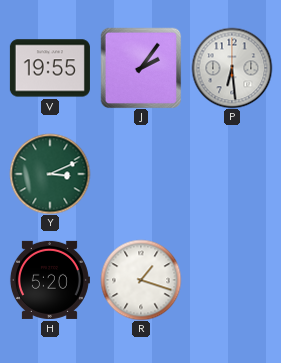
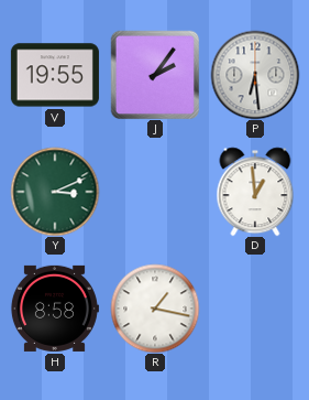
D: none -> 12:59
H: 5:20 -> 8:58
R: 1:18 -> 1:17
